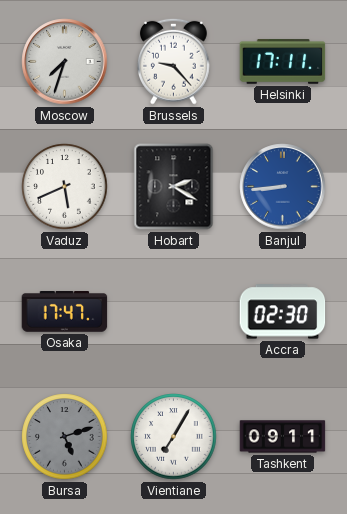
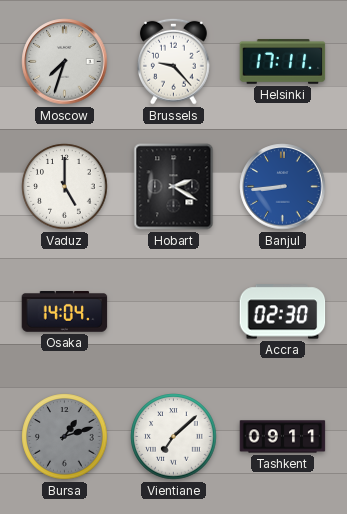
Vaduz: 5:41 -> 5:00
Osaka: 17:47 -> 14:04
Bursa: 5:12 -> 1:12
Vientiane: 7:05 -> 7:08
